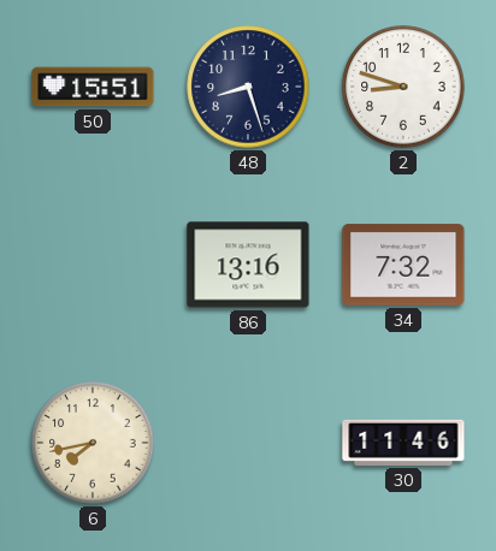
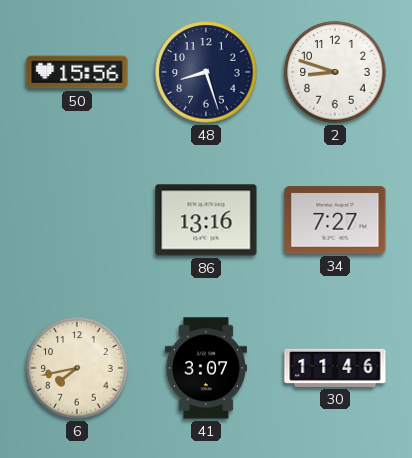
50: 15:51 -> 15:56
34: 7:32 -> 7:27
41: none -> 3:07
